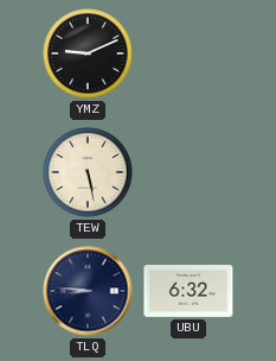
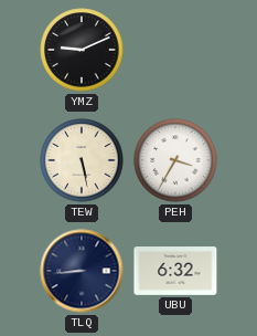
PEH: none -> 3:35
TLQ: 8:46 -> 8:44
